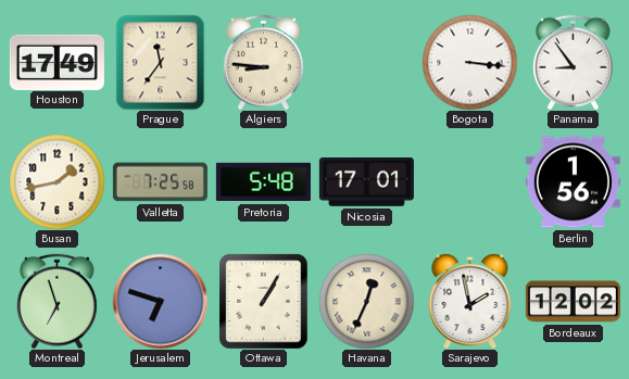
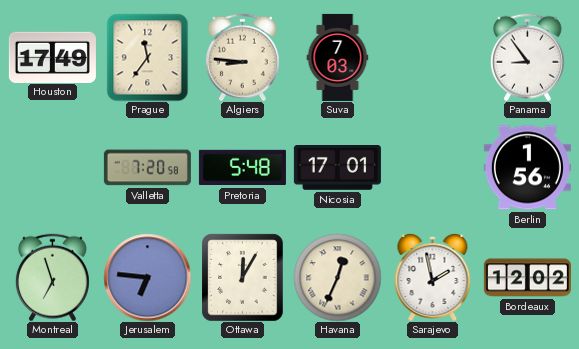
Suva: none -> 7:03
Bogota: 3:16 -> none
Busan: 1:43 -> none
Valletta: 7:25 -> 7:20
Jerusalem: 6:48 -> 6:46
Ottawa: 1:05 -> 12:05
